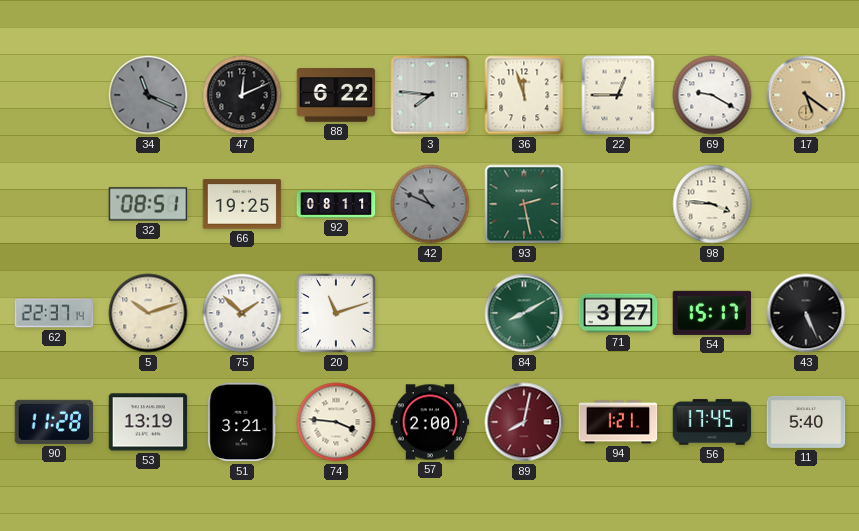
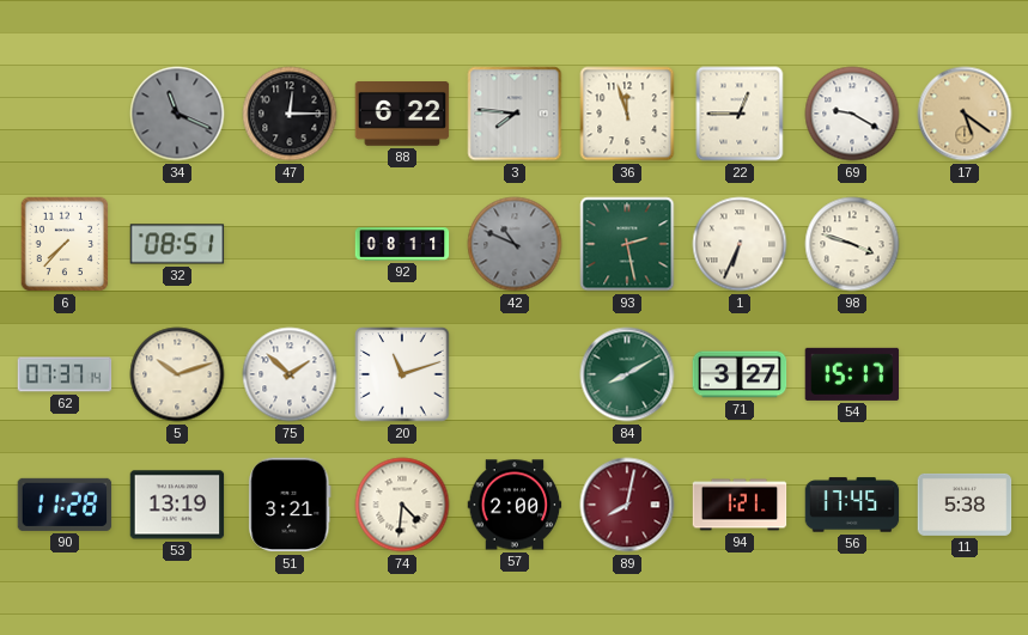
47: 12:11 -> 12:15
6: none -> 7:37
66: 19:25 -> none
1: none -> 6:34
98: 3:46 -> 3:48
62: 22:37 -> 07:37
43: 5:26 -> none
74: 3:46 -> 4:31
11: 5:40 -> 5:38
